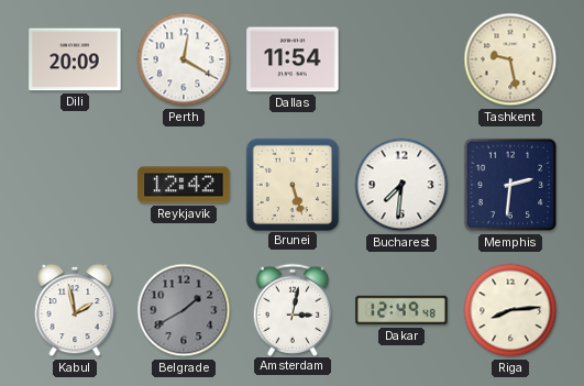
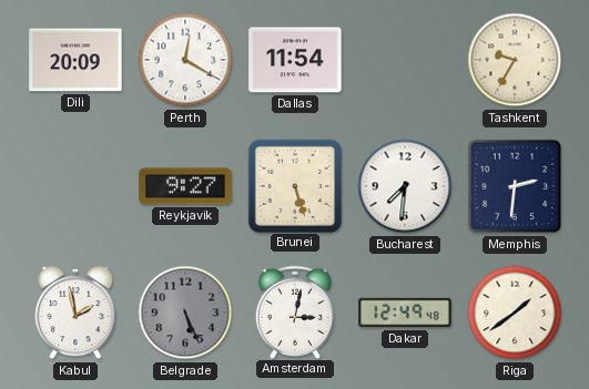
Tashkent: 9:28 -> 9:35
Reykjavik: 12:42 -> 9:27
Belgrade: 1:40 -> 5:26
Riga: 8:14 -> 1:39
